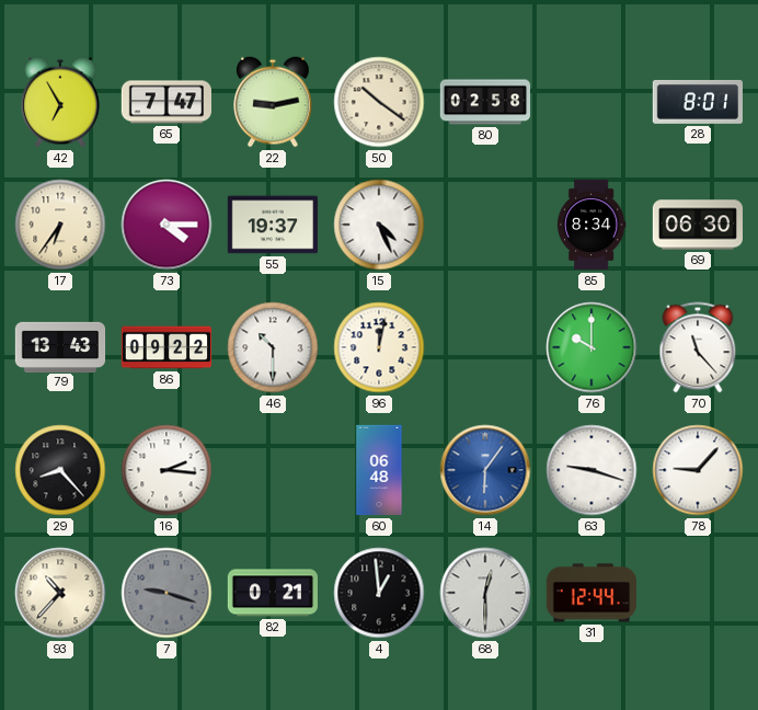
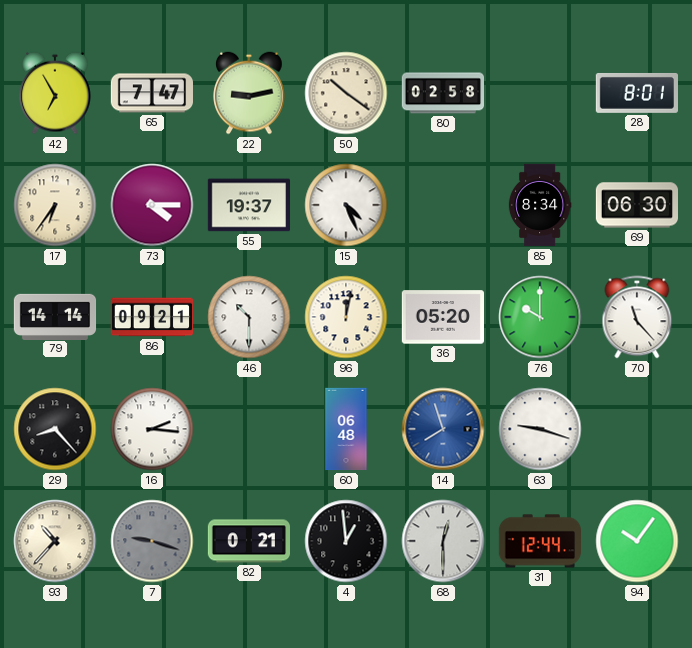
79: 13:43 -> 14:14
86: 09:22 -> 09:21
36: none -> 05:20
14: 6:06 -> 7:57
78: 9:07 -> none
94: none -> 10:06
